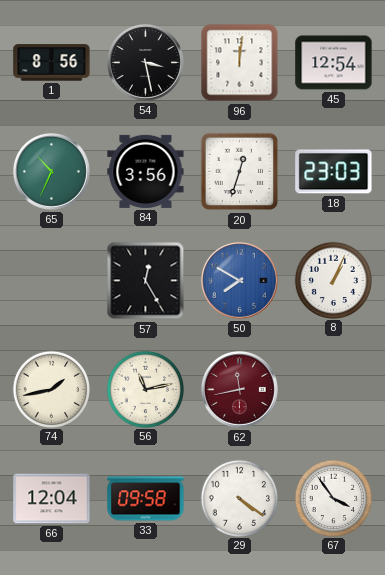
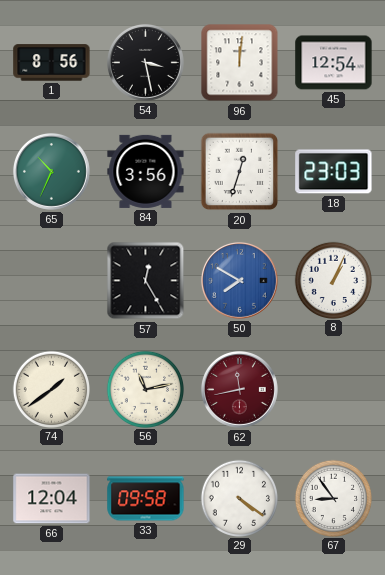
74: 1:43 -> 1:39
67: 3:54 -> 8:54
